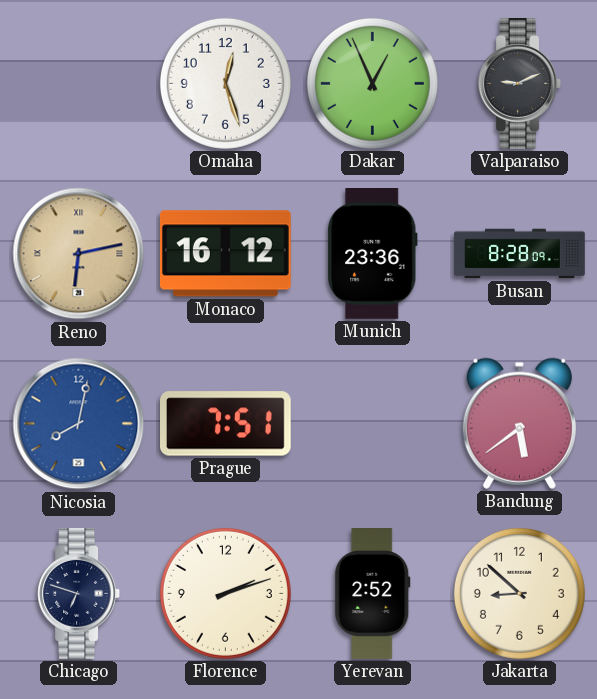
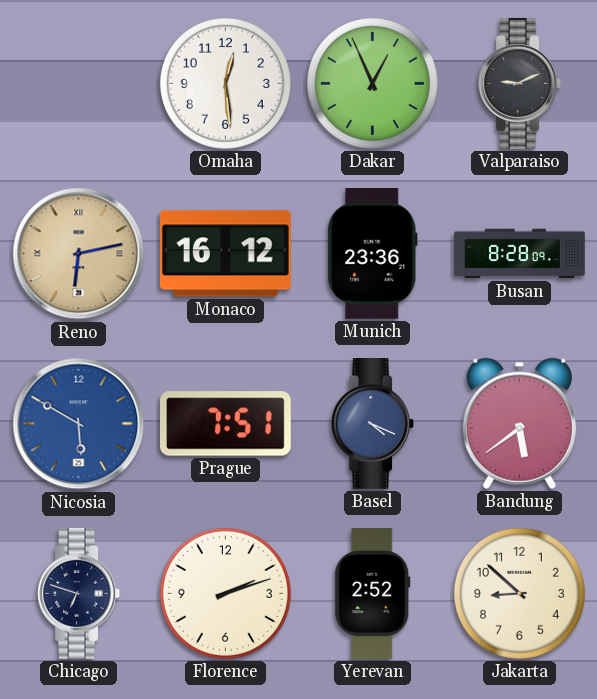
Omaha: 12:27 -> 12:29
Nicosia: 8:02 -> 5:50
Basel: none -> 4:19
